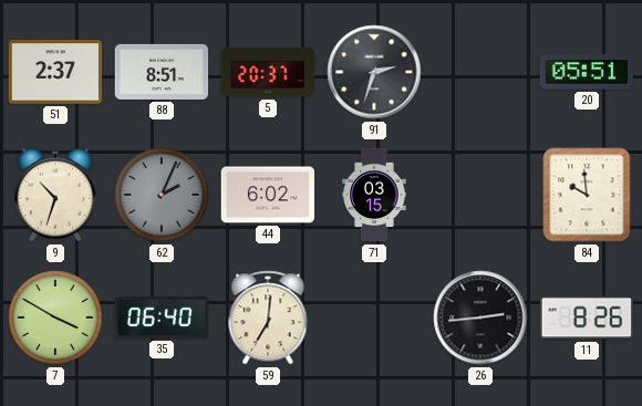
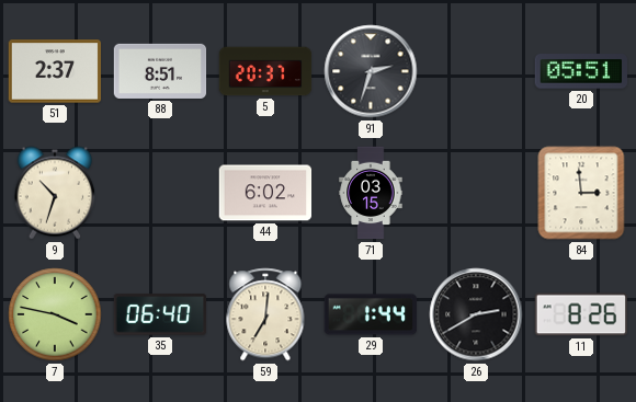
62: 2:04 -> none
84: 9:59 -> 2:59
7: 3:50 -> 3:47
29: none -> 1:44
26: 2:44 -> 2:40
